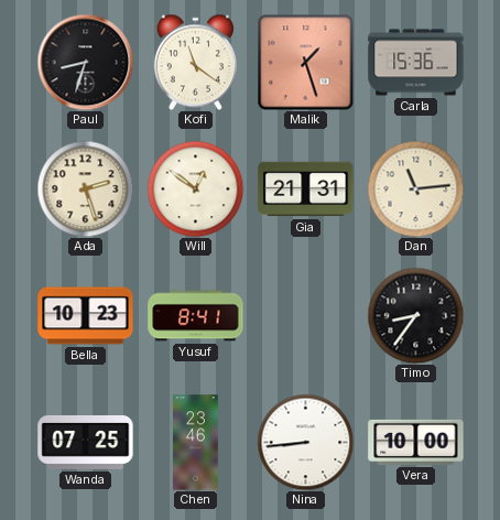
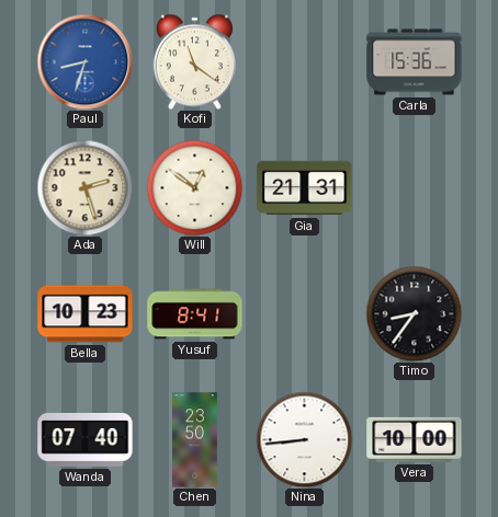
Paul dial: black -> blue
Malik: 1:27 -> none
Dan: 11:14 -> none
Wanda: 07:25 -> 07:40
Chen: 23:46 -> 23:50
